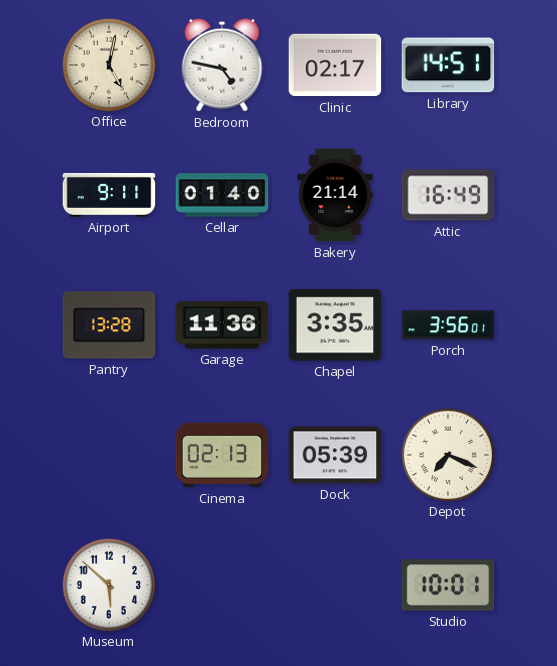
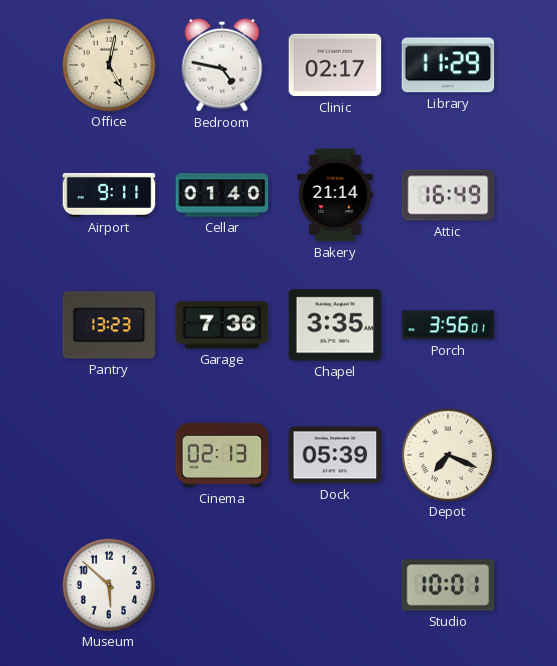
Library: 14:51 -> 11:29
Pantry: 13:28 -> 13:23
Garage: 11:36 -> 7:36
